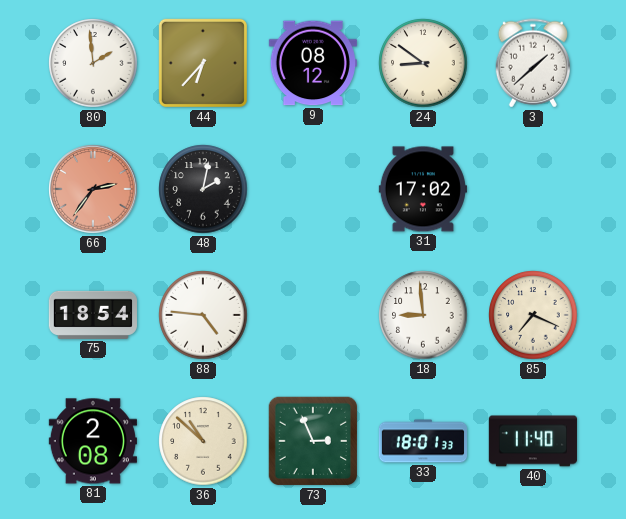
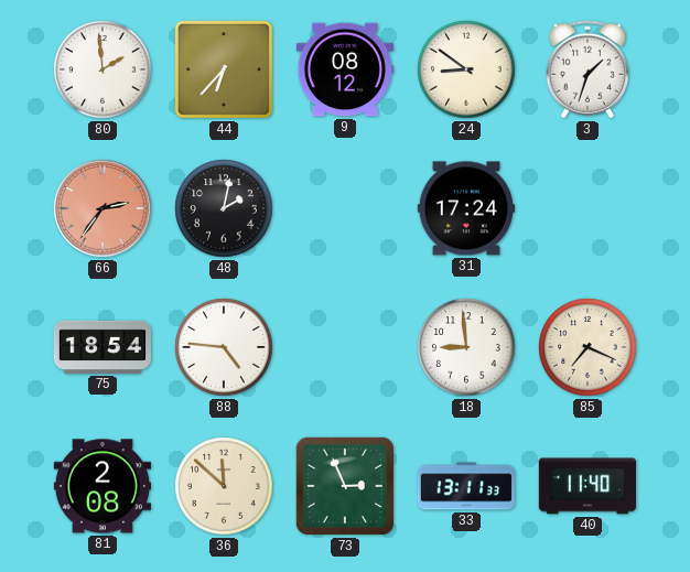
3: 1:38 -> 1:33
31: 17:02 -> 17:24
36: 10:52 -> 11:52
33: 18:01 -> 13:11
